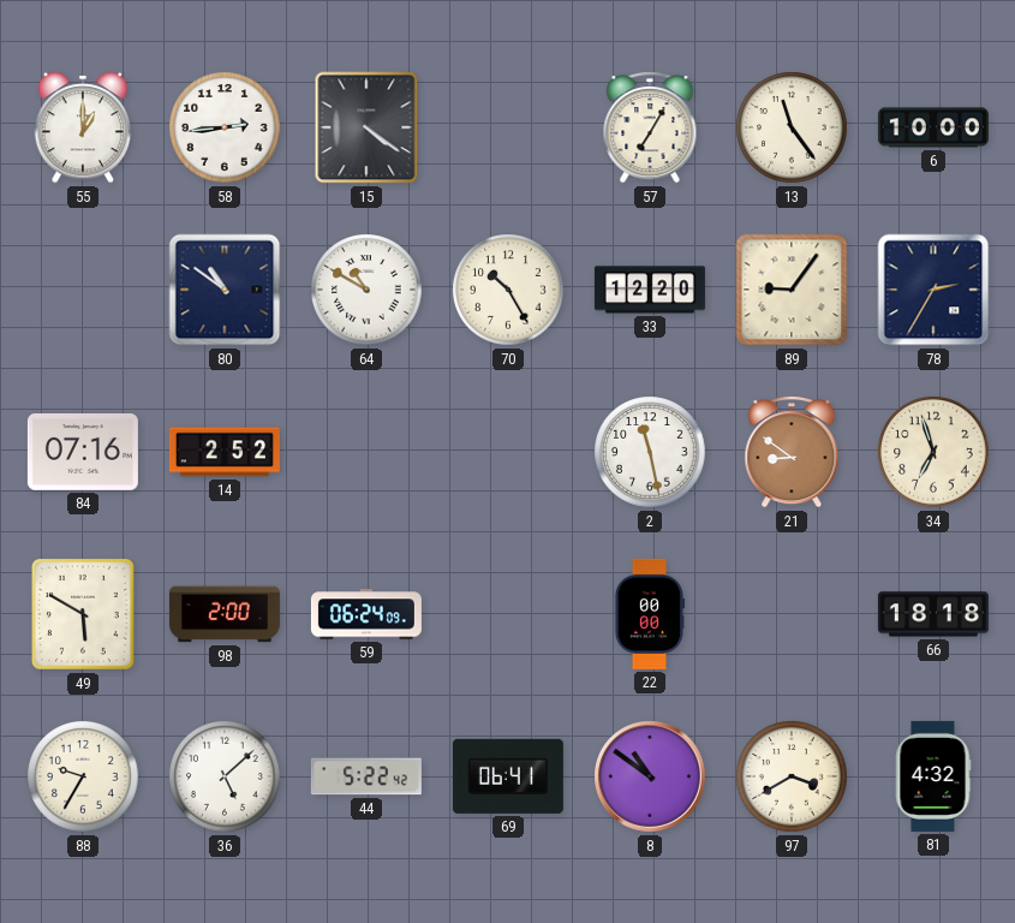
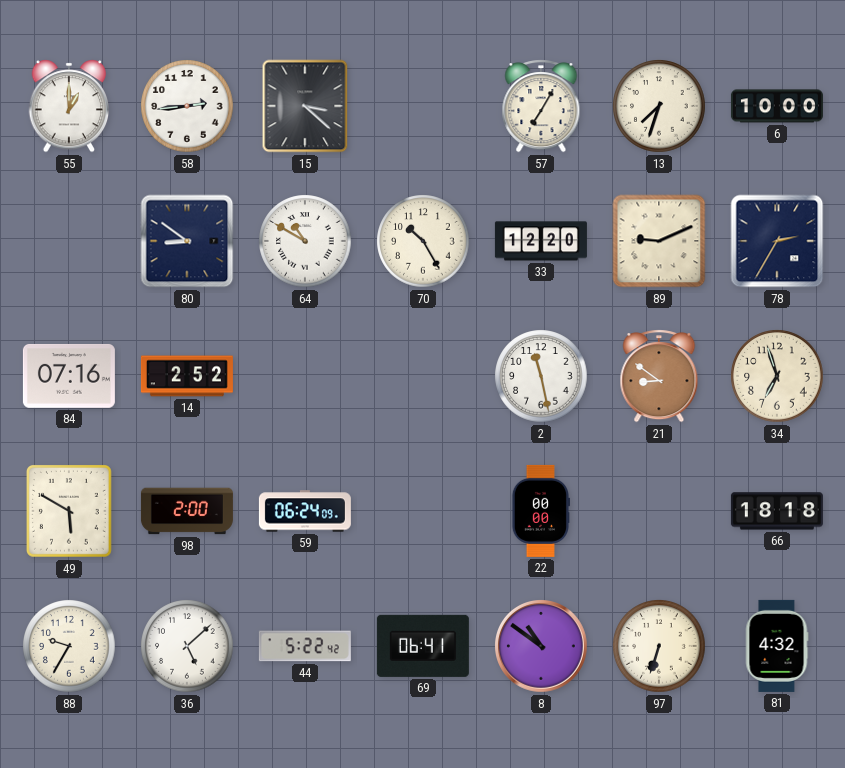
15: 4:21 -> 3:22
13: 11:24 -> 7:33
80: 10:51 -> 8:51
89: 9:06 -> 9:11
97: 3:40 -> 6:33
